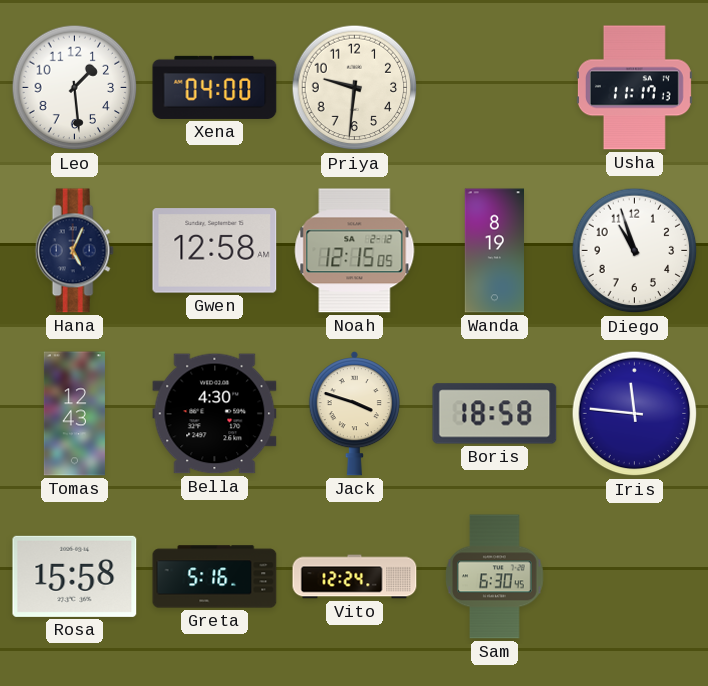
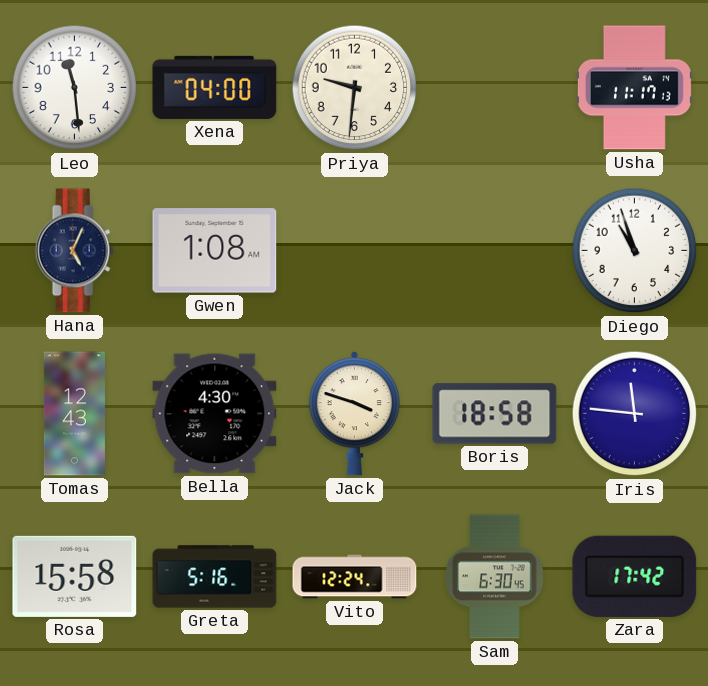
Leo: 1:29 -> 11:29
Gwen: 12:58 -> 1:08
Noah: 12:15 -> none
Wanda: 8:19 -> none
Zara: none -> 17:42
